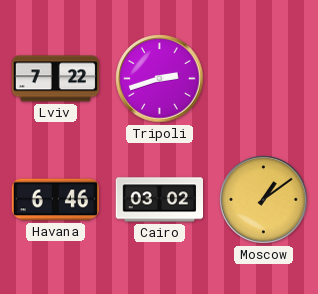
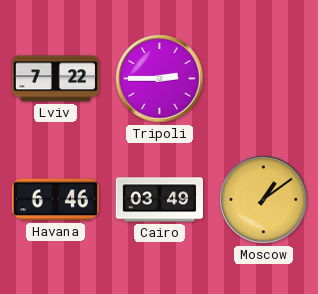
Tripoli: 2:42 -> 2:45
Cairo: 03:02 -> 03:49
